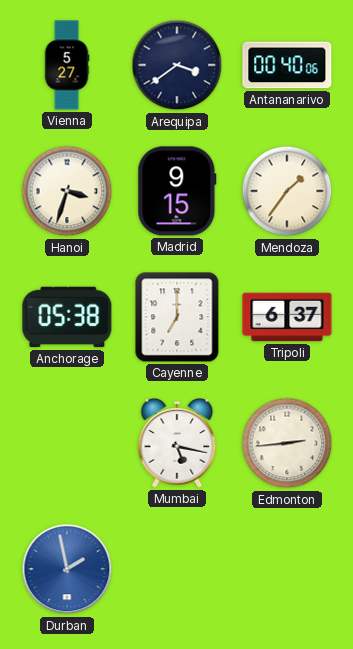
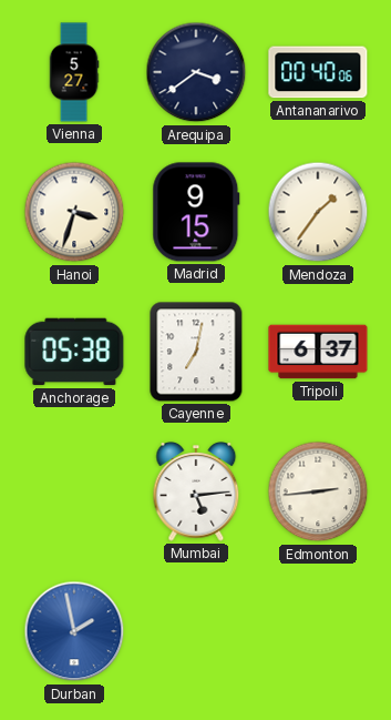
Cayenne: 7:00 -> 7:02
Mumbai: 5:17 -> 5:14
